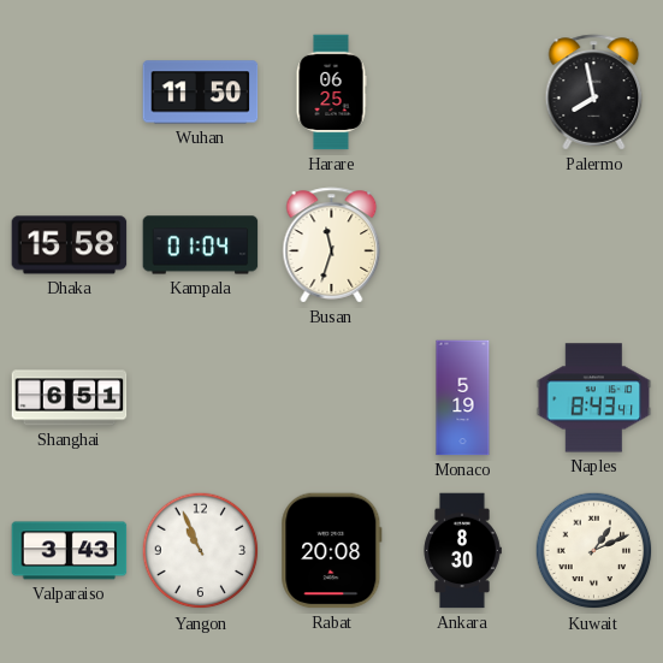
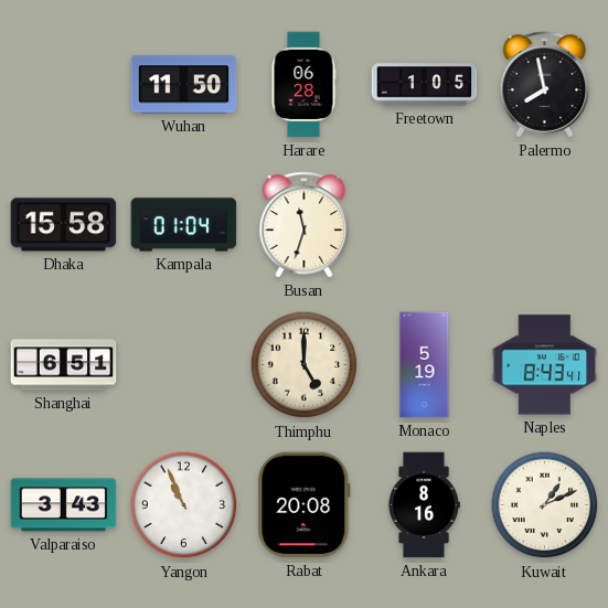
Harare: 06:25 -> 06:28
Freetown: none -> 1:05
Thimphu: none -> 5:00
Ankara: 8:30 -> 8:16
